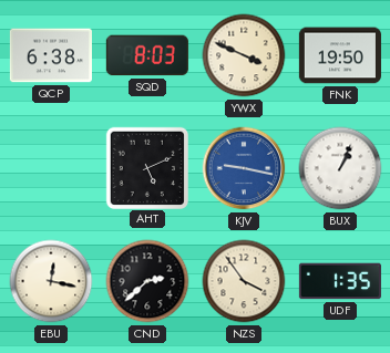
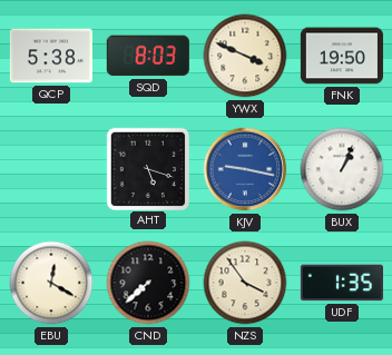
QCP: 6:38 -> 5:38
AHT: 5:11 -> 5:18
EBU: 12:17 -> 12:20
CND: 2:38 -> 7:38
